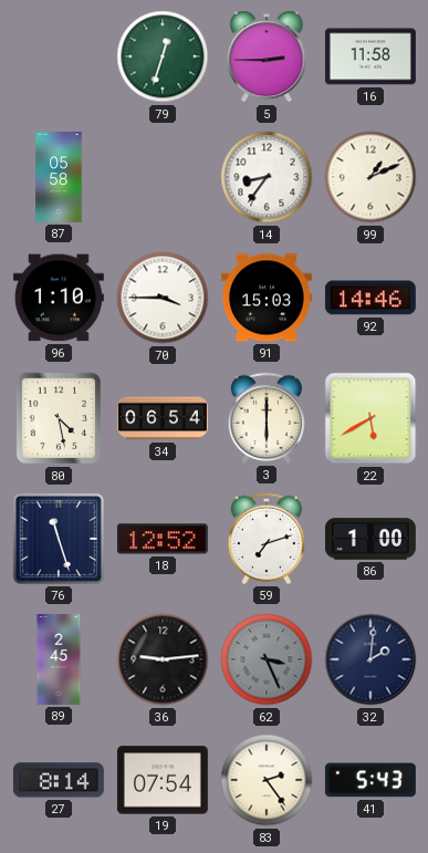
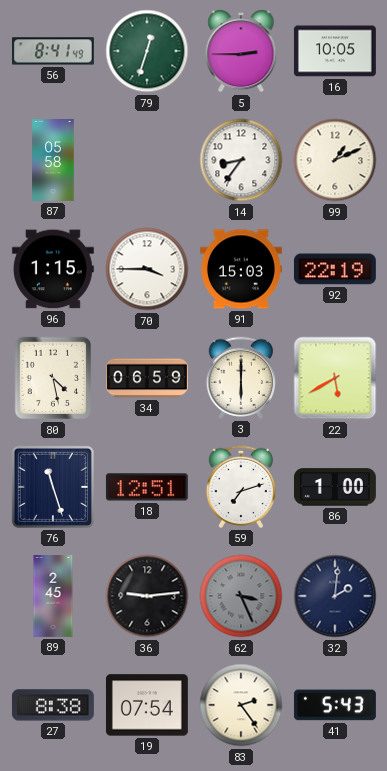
56: none -> 8:41
16: 11:58 -> 10:05
96: 1:10 -> 1:15
92: 14:46 -> 22:19
34: 06:54 -> 06:59
18: 12:52 -> 12:51
27: 8:14 -> 8:38
